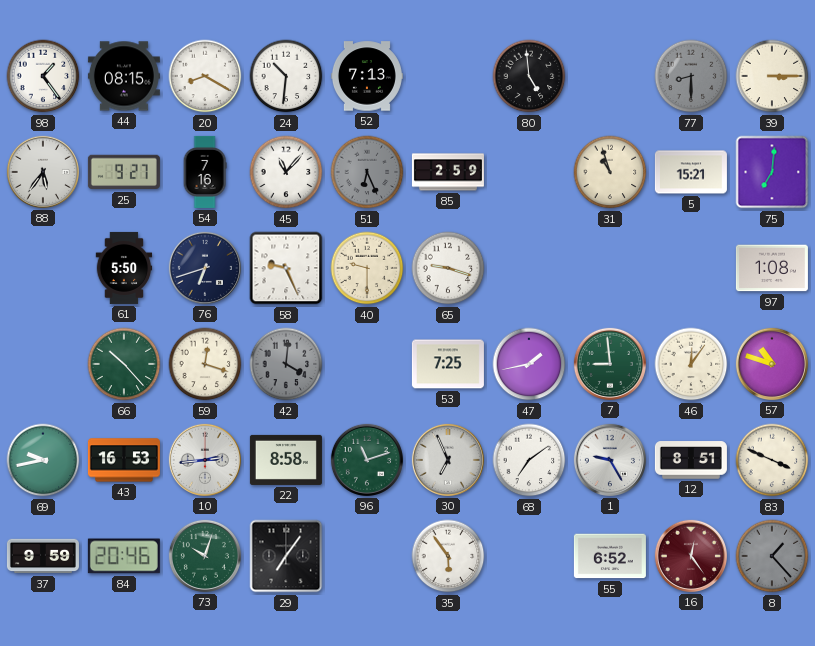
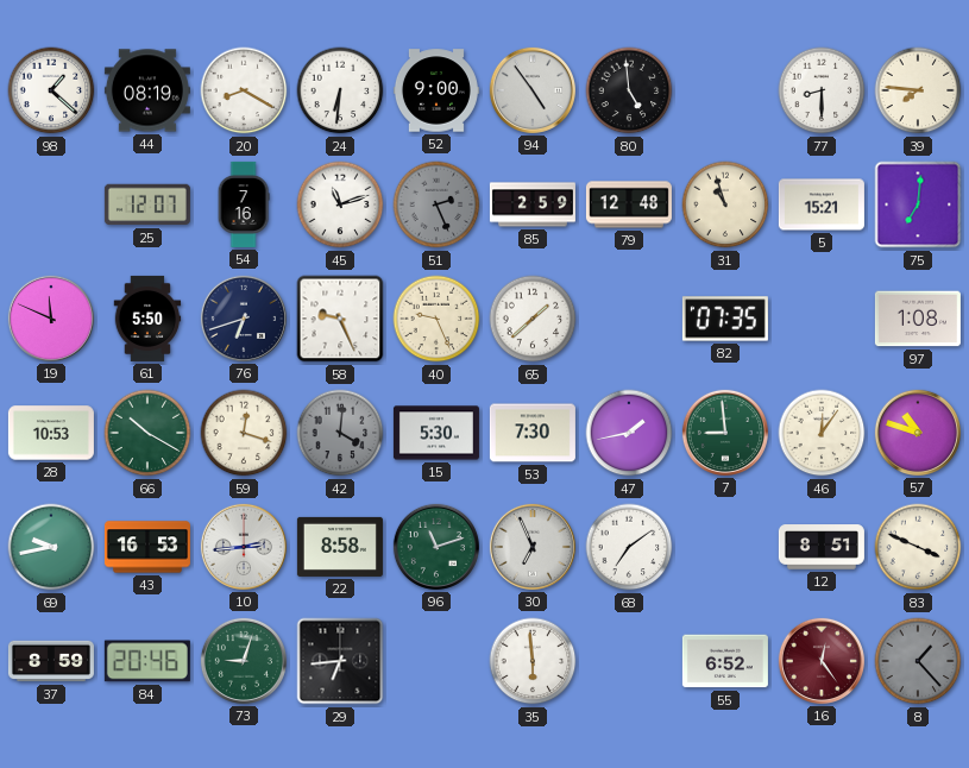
98: 1:24 -> 1:22
44: 08:15 -> 08:19
24: 10:31 -> 6:31
52: 7:13 -> 9:00
94: none -> 4:54
77 dial: grey -> white
39: 3:15 -> 7:46
88: 5:36 -> none
25: 9:27 -> 12:07
45: 11:07 -> 11:12
51: 6:26 -> 2:26
79: none -> 12:48
19: none -> 11:49
40: 9:30 -> 9:26
65: 9:18 -> 1:38
82: none -> 07:35
28: none -> 10:53
66: 10:23 -> 10:20
15: none -> 5:30
53: 7:25 -> 7:30
1: 9:25 -> none
37: 9:59 -> 8:59
73: 10:03 -> 9:03
29: 7:06 -> 6:44
35: 5:54 -> 5:59
